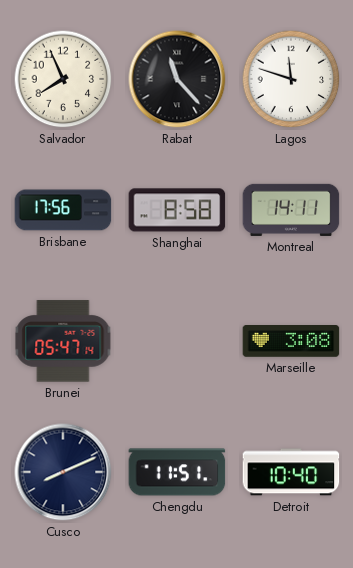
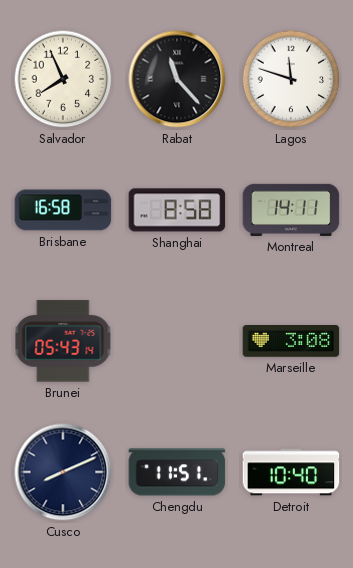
Brisbane: 17:56 -> 16:58
Brunei: 05:47 -> 05:43
